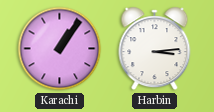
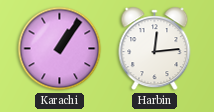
Harbin: 3:14 -> 12:14
